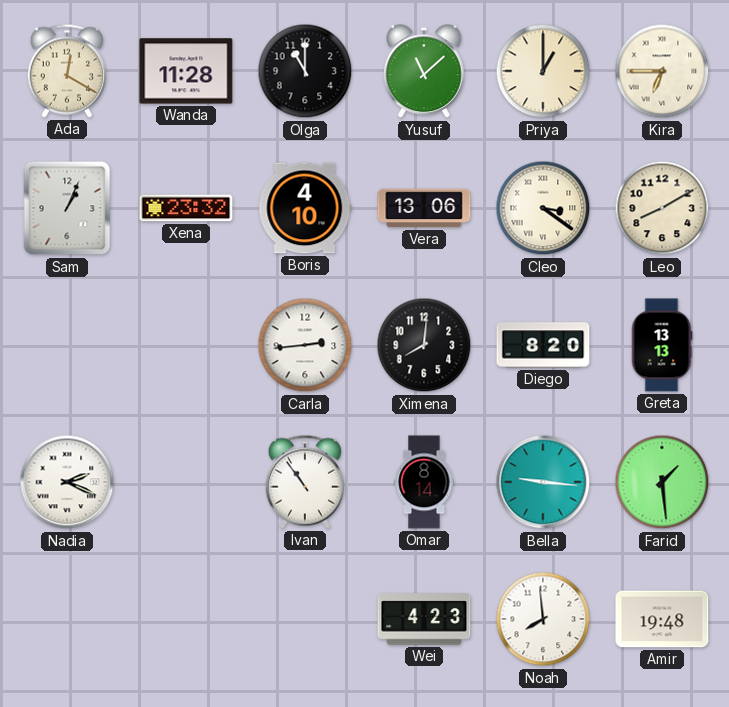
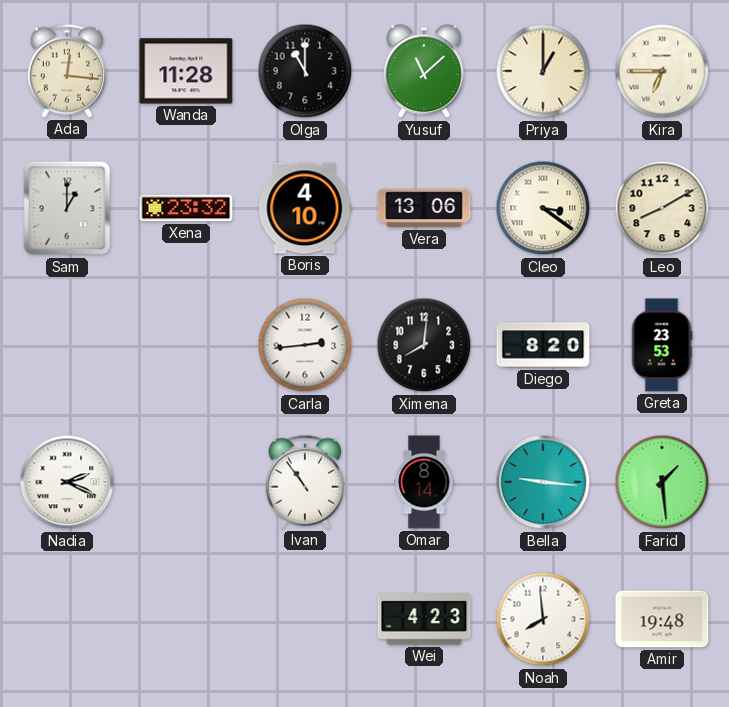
Ada: 12:20 -> 12:16
Sam: 1:04 -> 1:00
Greta: 13:13 -> 23:53
